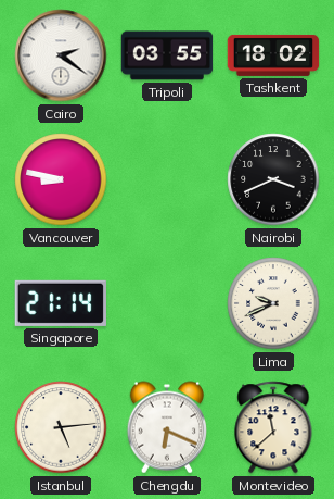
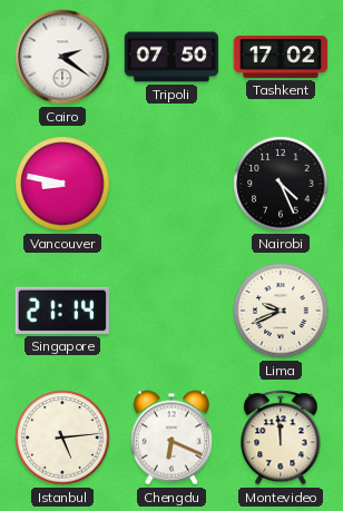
Tripoli: 03:55 -> 07:50
Tashkent: 18:02 -> 17:02
Nairobi: 3:41 -> 4:26
Montevideo: 11:38 -> 11:59
